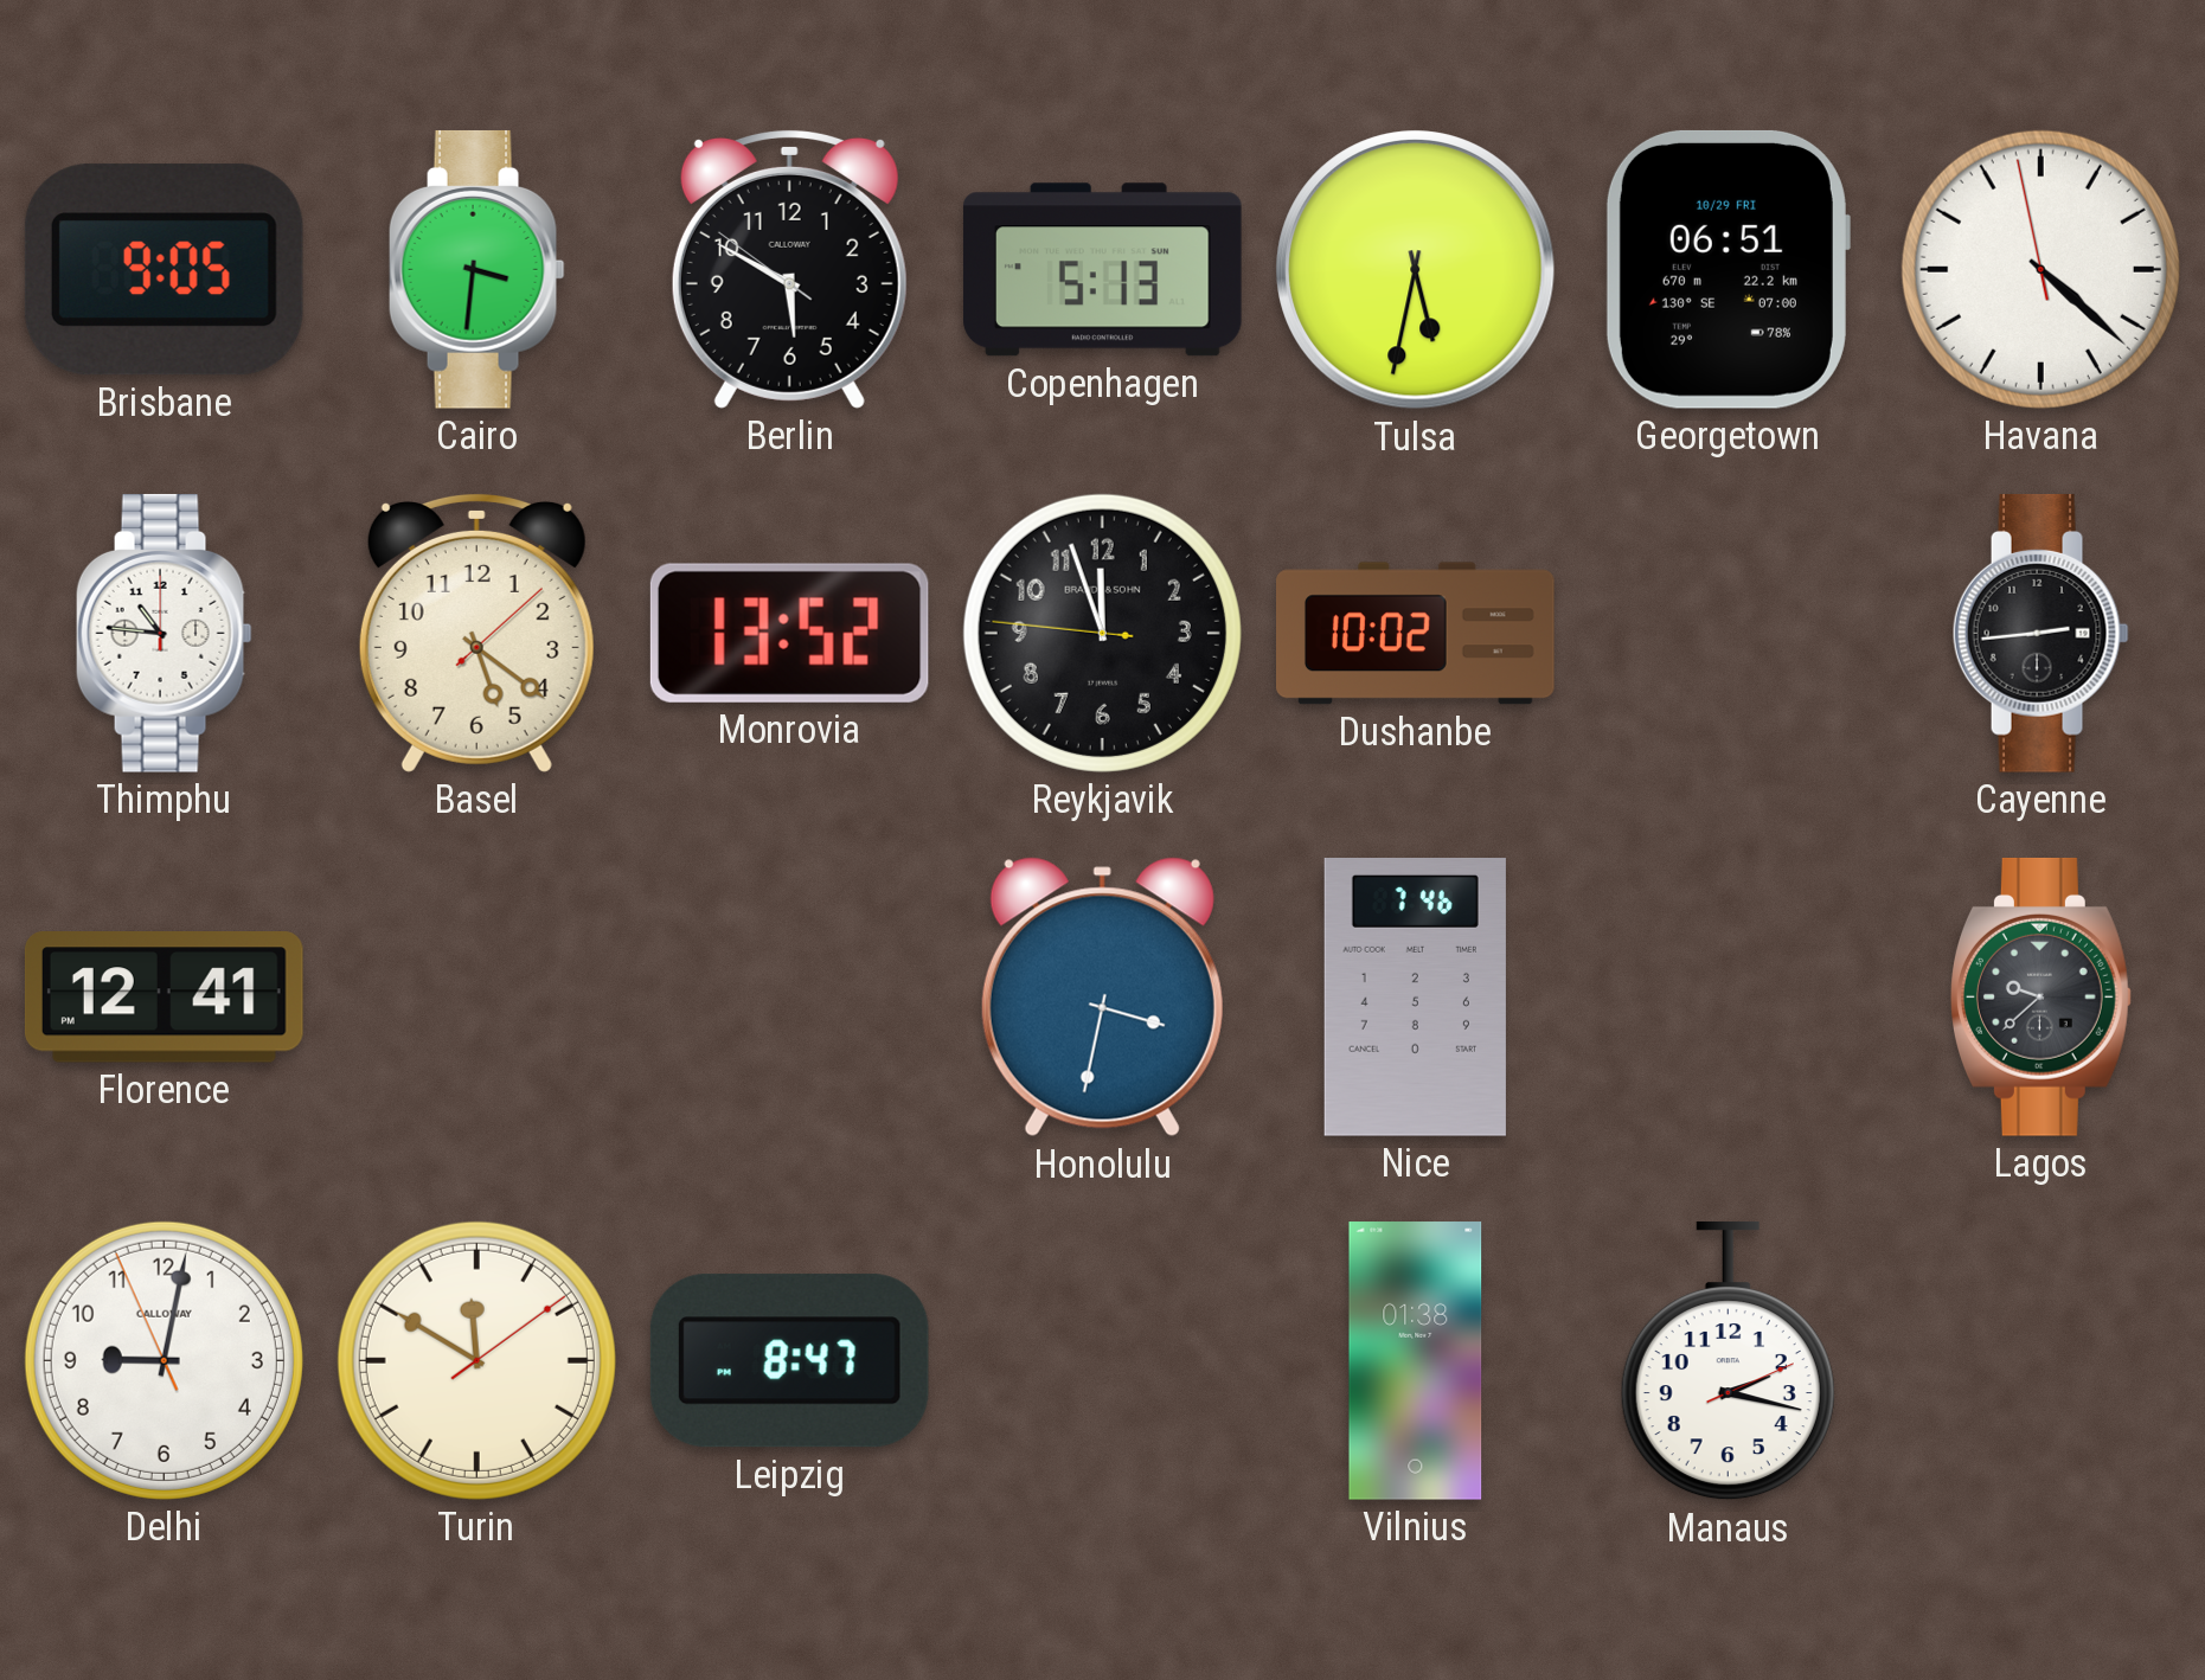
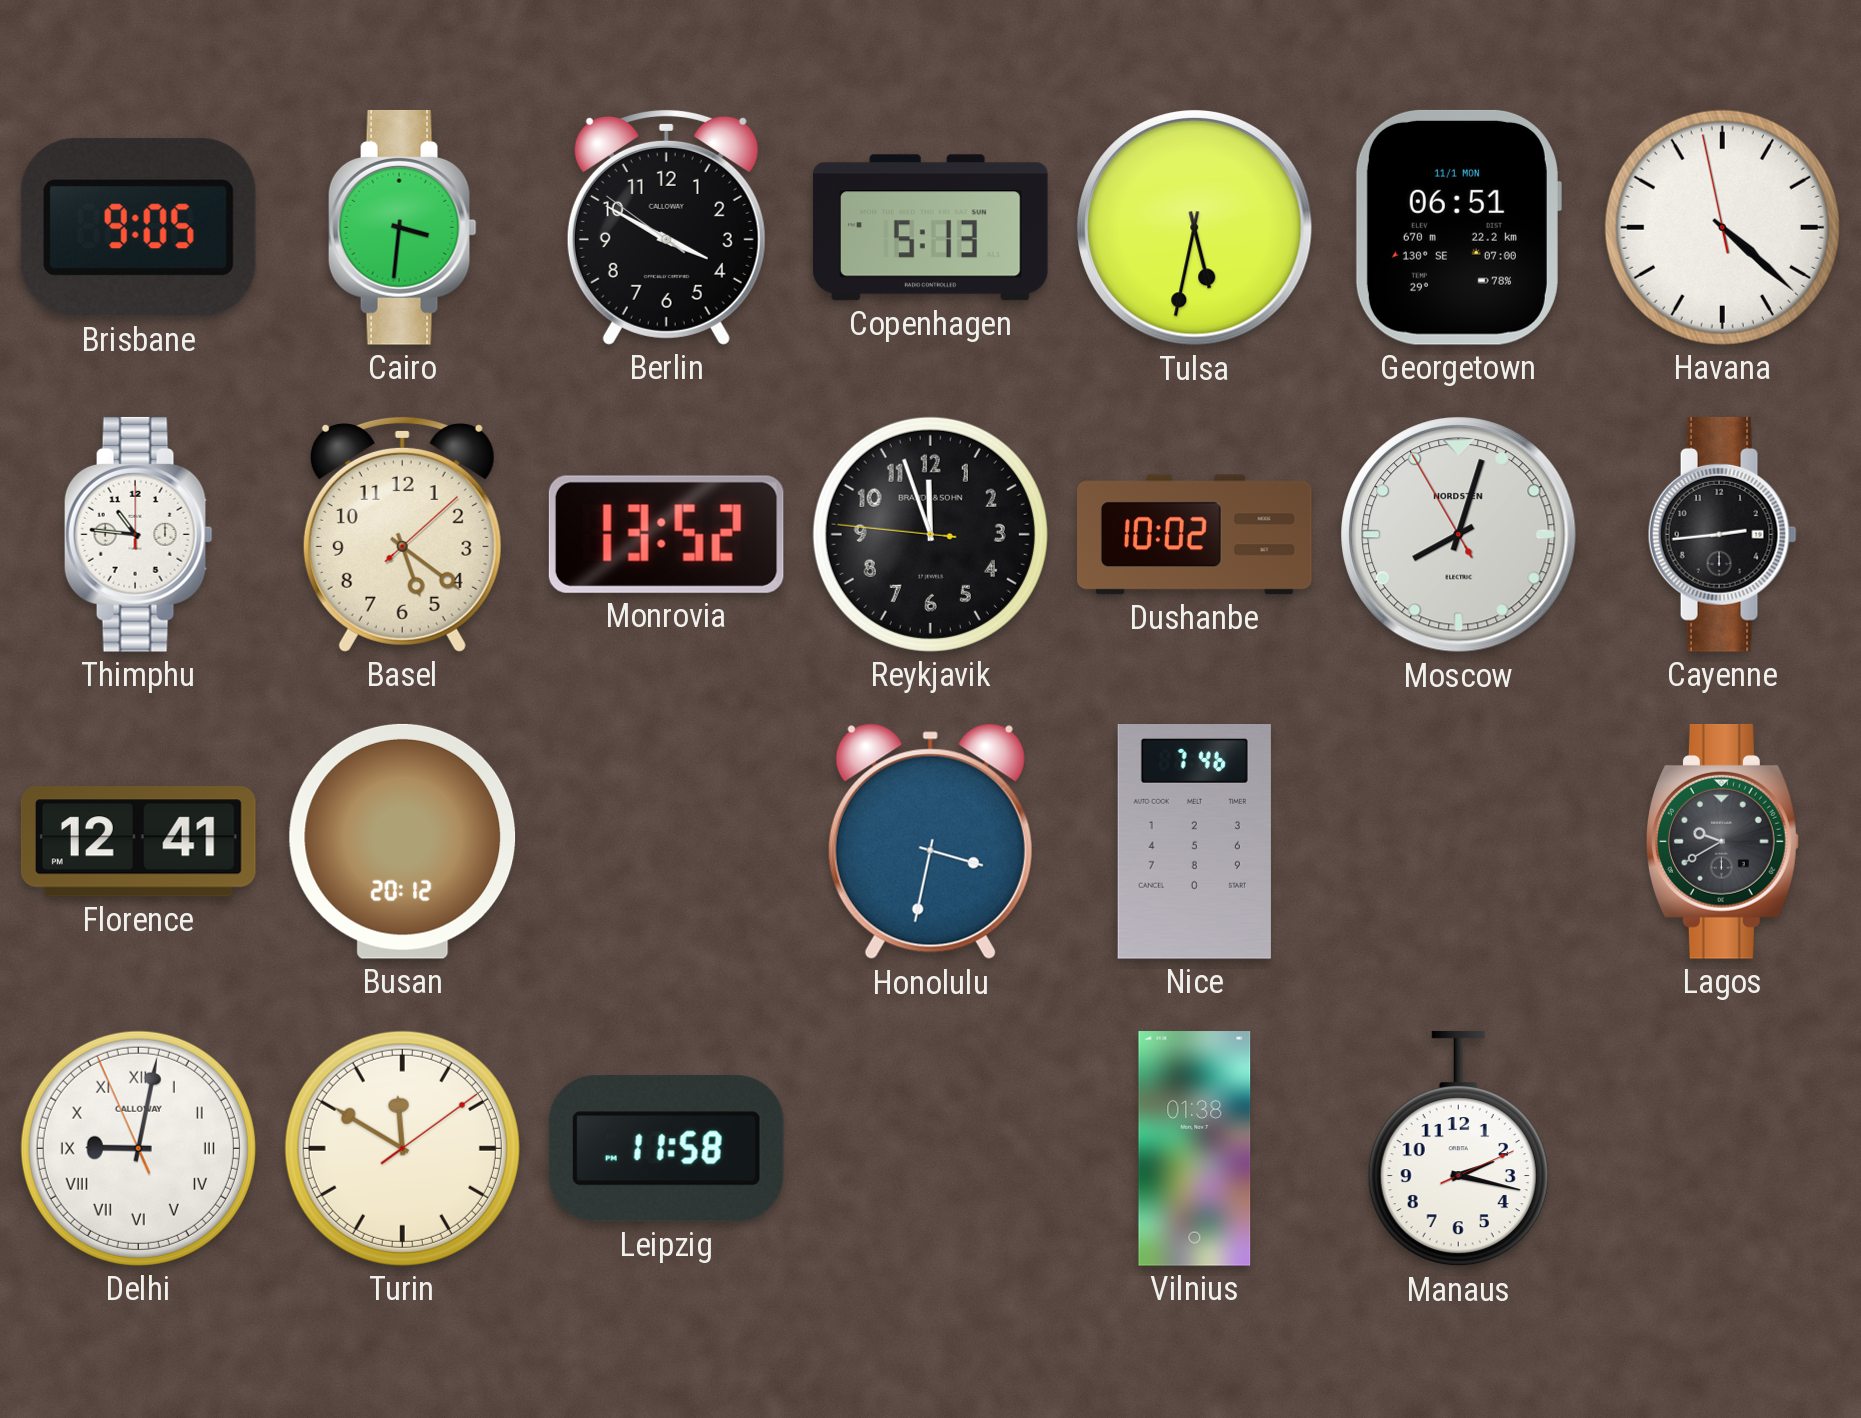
Berlin: 5:49 -> 3:49
Georgetown date: 10/29 FRI -> 11/1 MON
Moscow: none -> 8:02
Busan: none -> 20:12
Lagos: 9:38 -> 9:40
Delhi numerals: Arabic -> Roman
Leipzig: 8:47 -> 11:58
